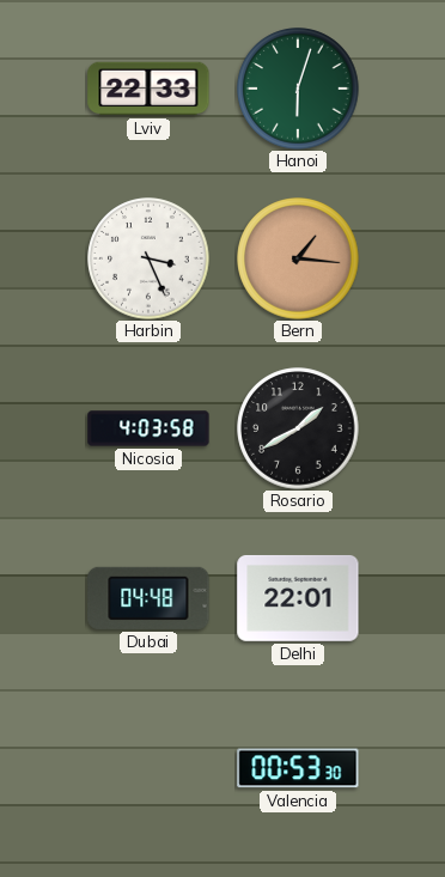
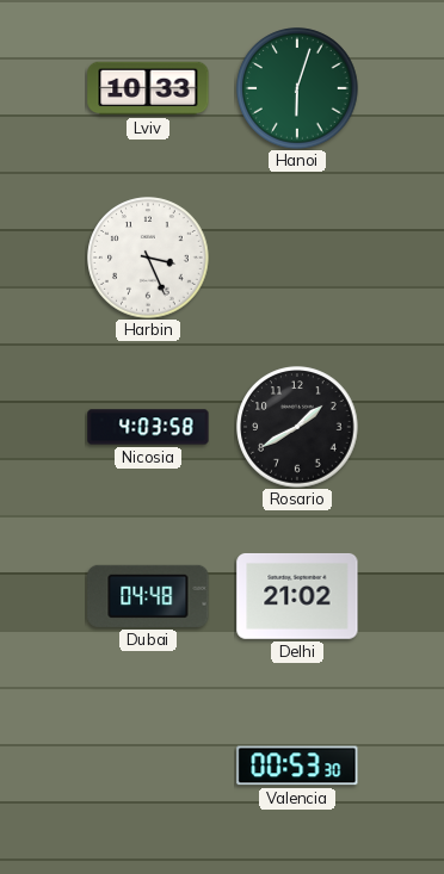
Lviv: 22:33 -> 10:33
Bern: 1:16 -> none
Delhi: 22:01 -> 21:02
